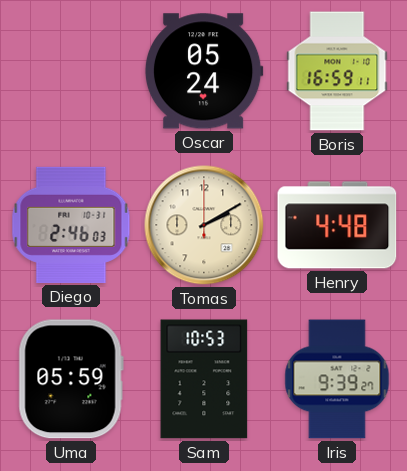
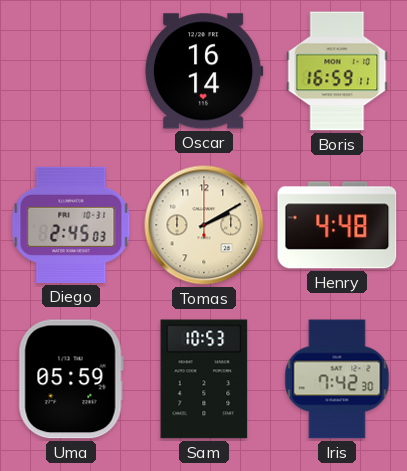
Oscar: 05:24 -> 16:14
Diego: 2:46 -> 2:45
Iris: 9:39 -> 7:42
